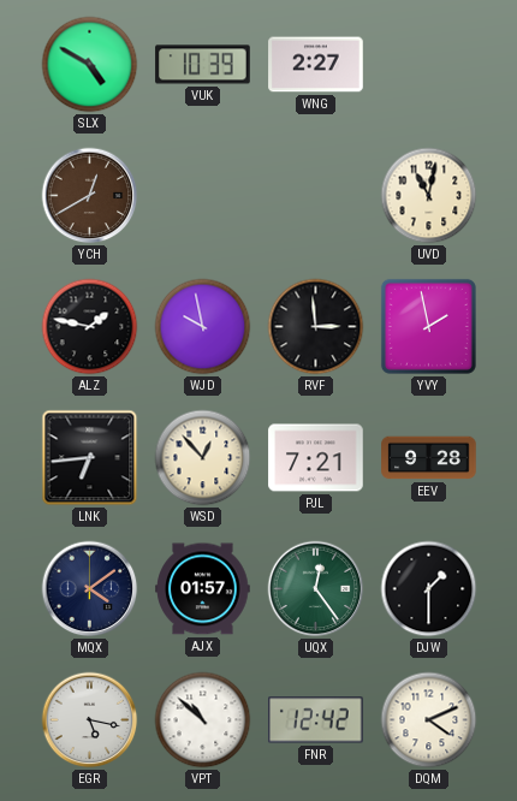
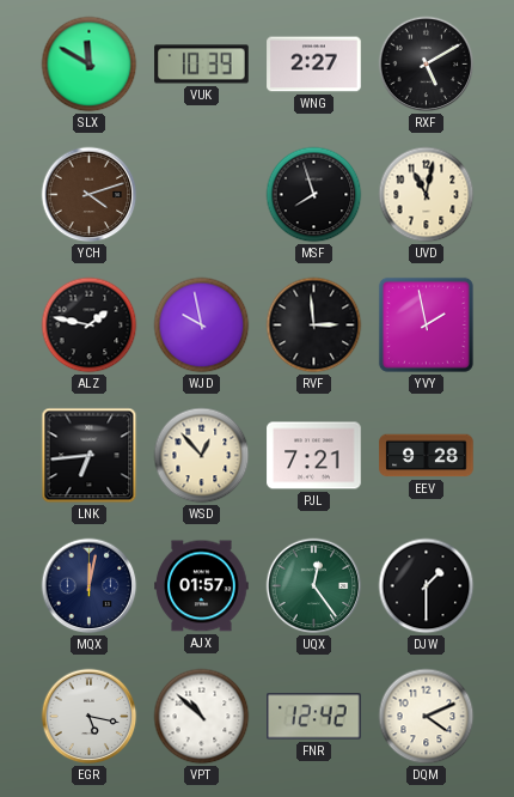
SLX: 4:50 -> 11:50
RXF: none -> 5:10
YCH: 12:40 -> 4:12
MSF: none -> 7:57
MQX: 4:09 -> 12:02
